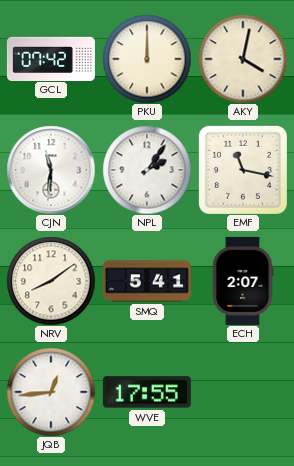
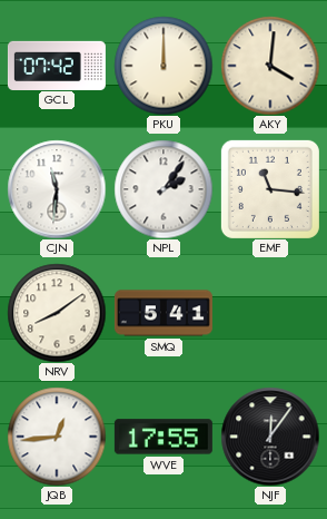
AKY: 4:02 -> 4:01
EMF: 11:17 -> 11:16
ECH: 2:07 -> none
NJF: none -> 12:06
